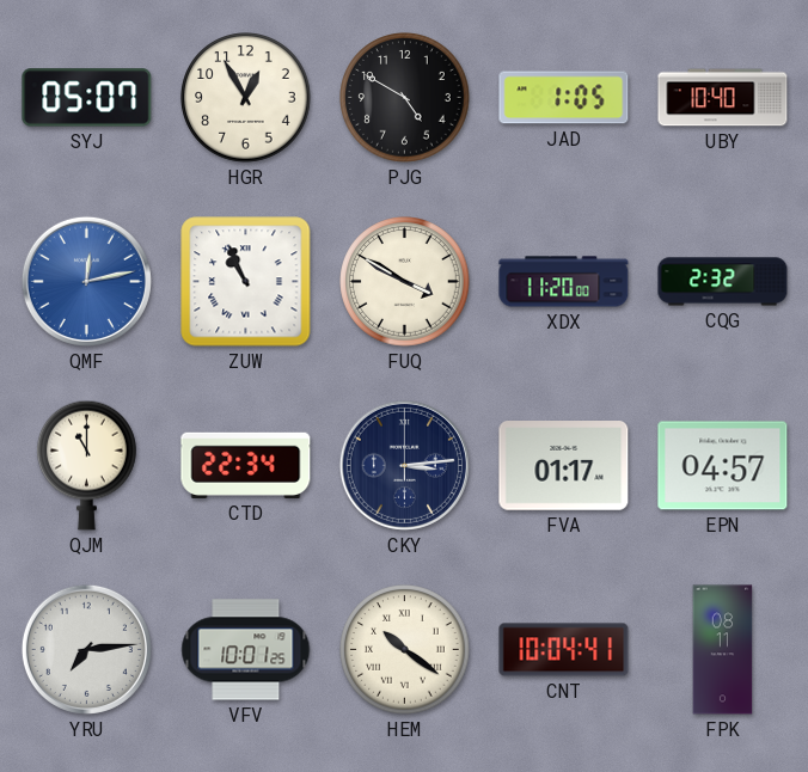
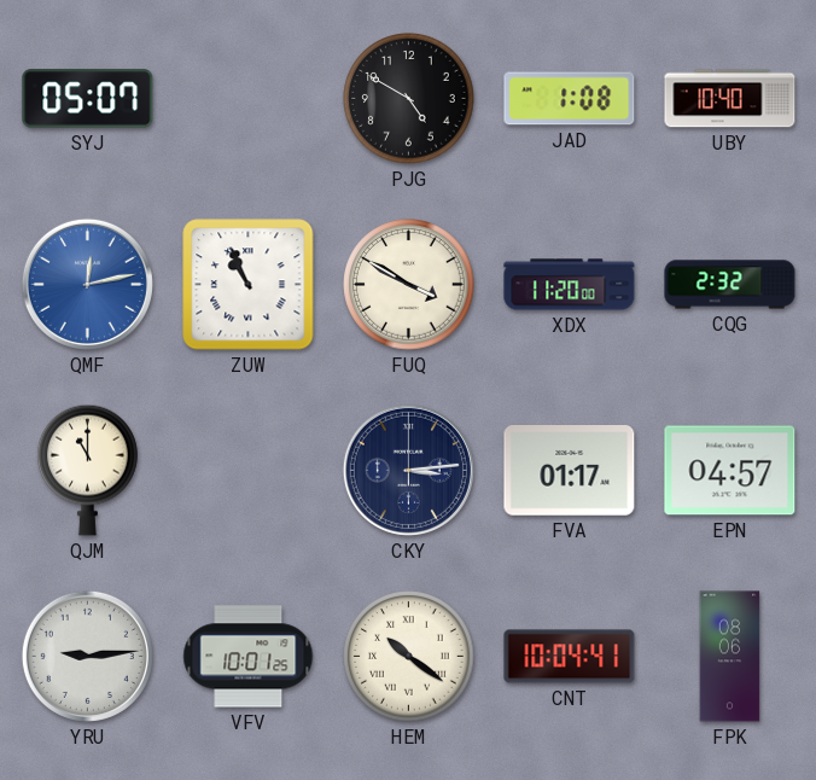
HGR: 12:55 -> none
JAD: 1:05 -> 1:08
CTD: 22:34 -> none
YRU: 7:14 -> 9:14
FPK: 08:11 -> 08:06
